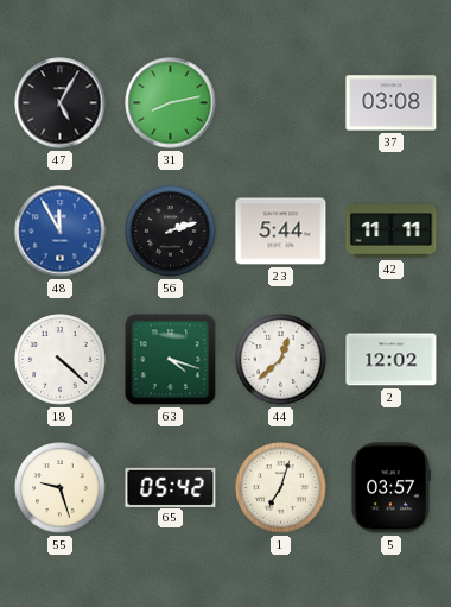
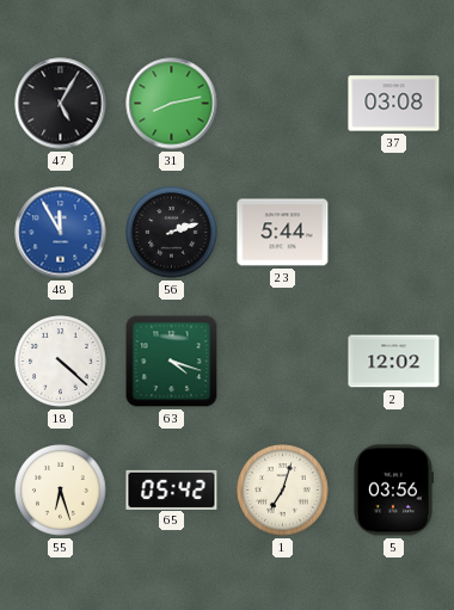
42: 11:11 -> none
44: 12:38 -> none
55: 9:27 -> 6:27
5: 03:57 -> 03:56
